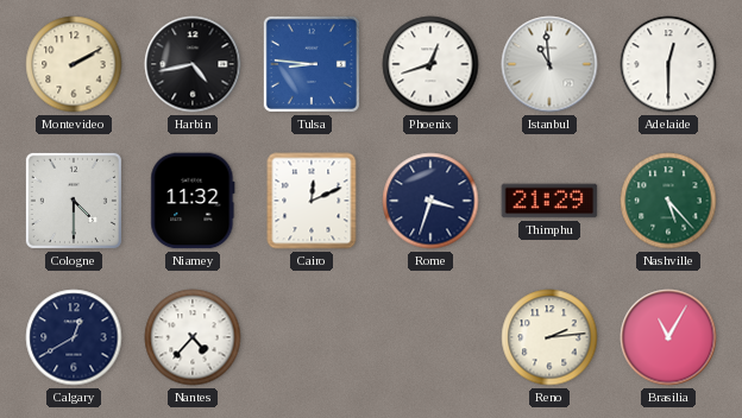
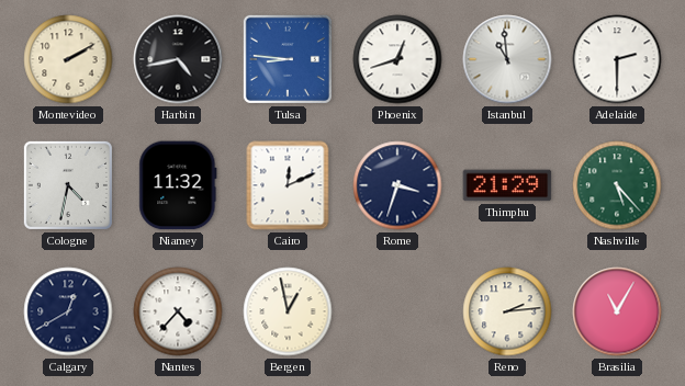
Adelaide: 12:30 -> 2:30
Cologne: 4:30 -> 4:32
Bergen: none -> 12:58
